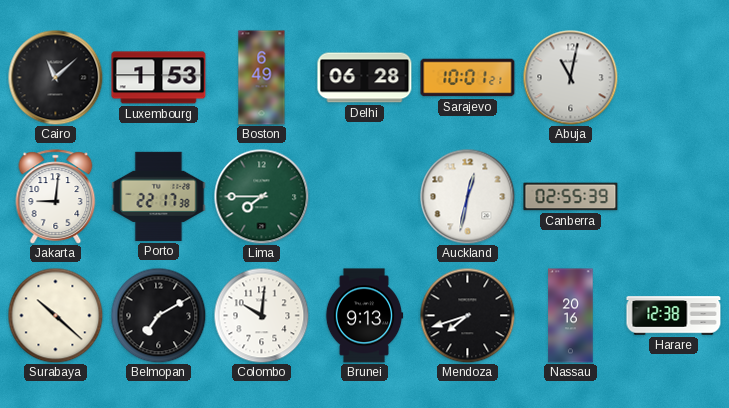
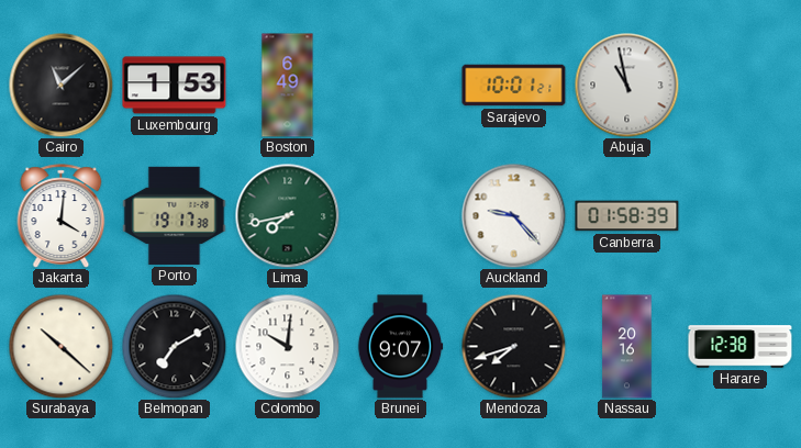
Delhi: 06:28 -> none
Abuja: 11:02 -> 10:58
Jakarta: 9:01 -> 4:01
Porto: 22:17 -> 19:17
Lima: 7:45 -> 7:43
Auckland: 12:32 -> 9:23
Canberra: 02:55 -> 01:58
Brunei: 9:13 -> 9:07
